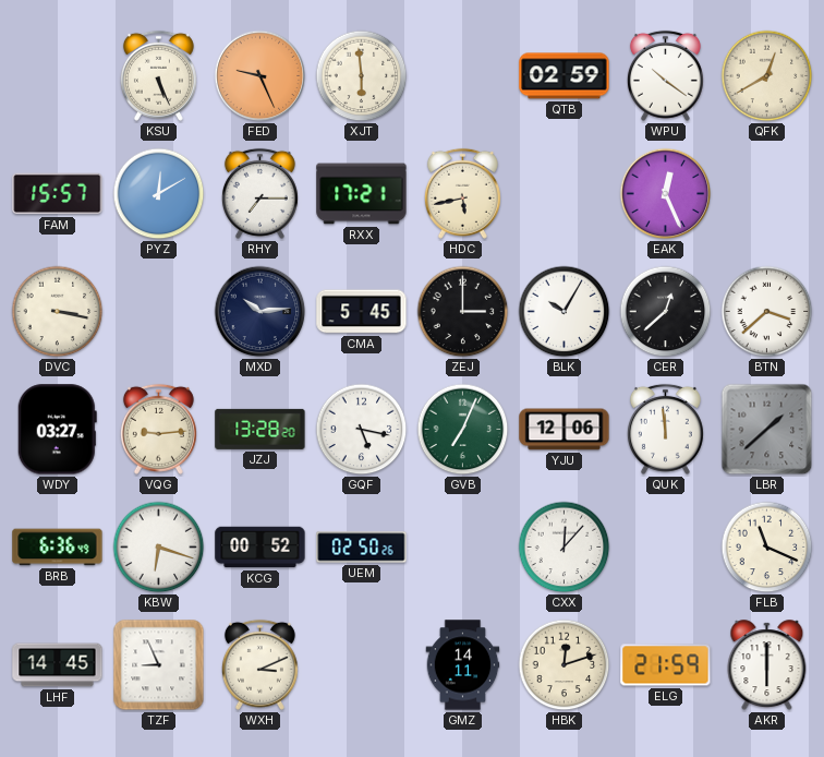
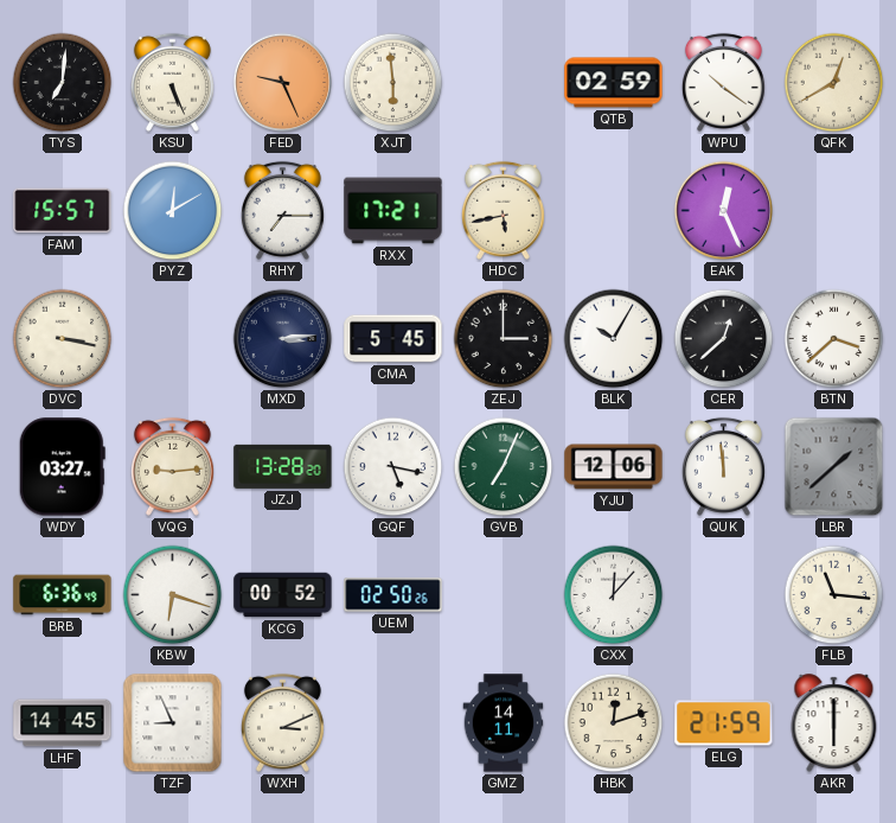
TYS: none -> 7:01
MXD: 10:14 -> 3:14
FLB: 11:19 -> 11:16
